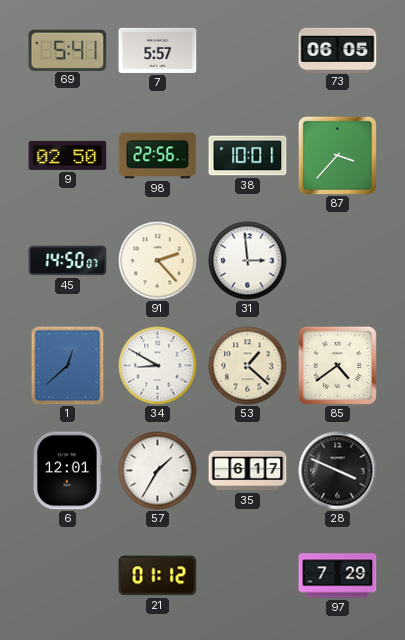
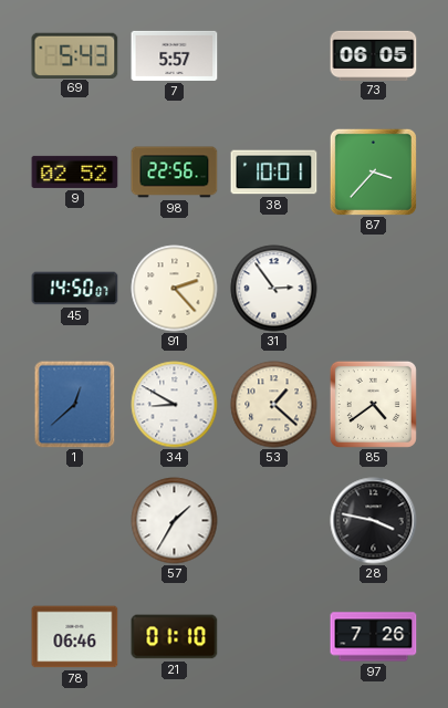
69: 5:41 -> 5:43
9: 02:50 -> 02:52
31: 2:59 -> 2:54
6: 12:01 -> none
35: 6:17 -> none
28: 3:49 -> 3:47
78: none -> 06:46
21: 01:12 -> 01:10
97: 7:29 -> 7:26
